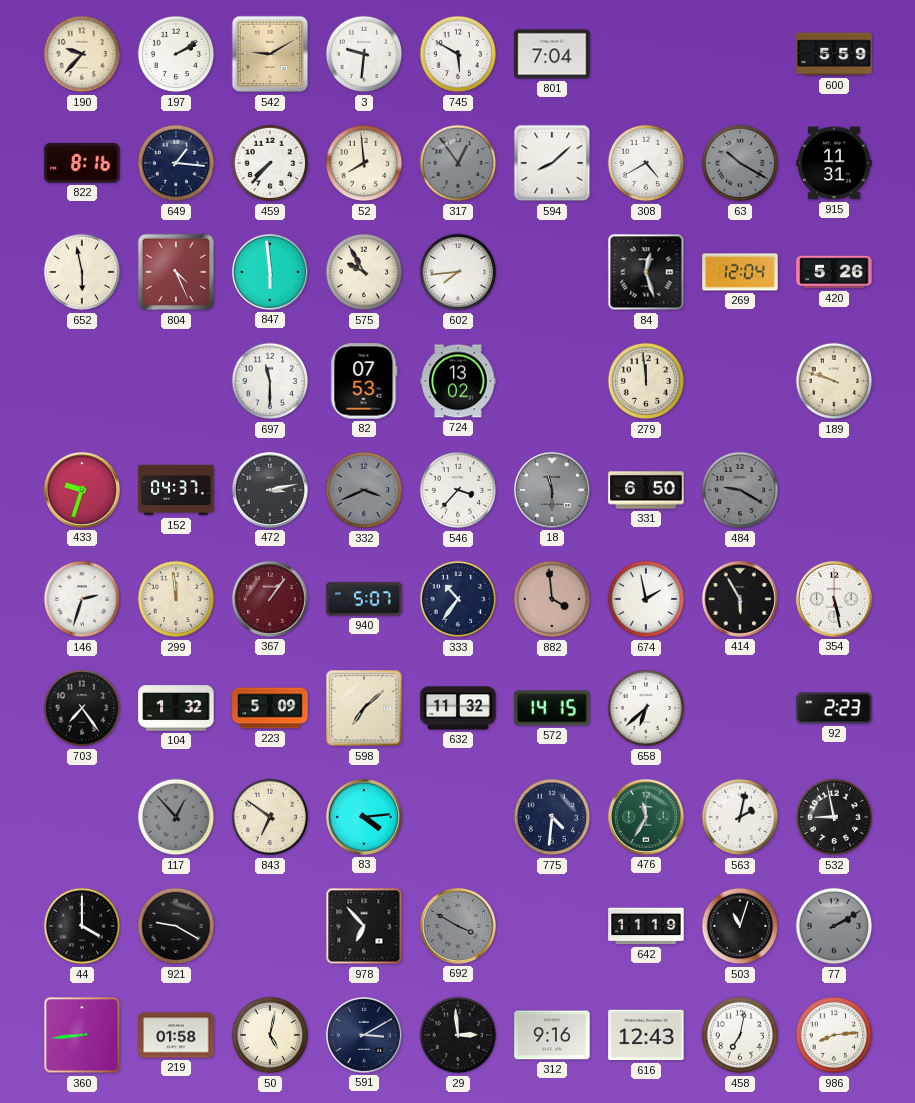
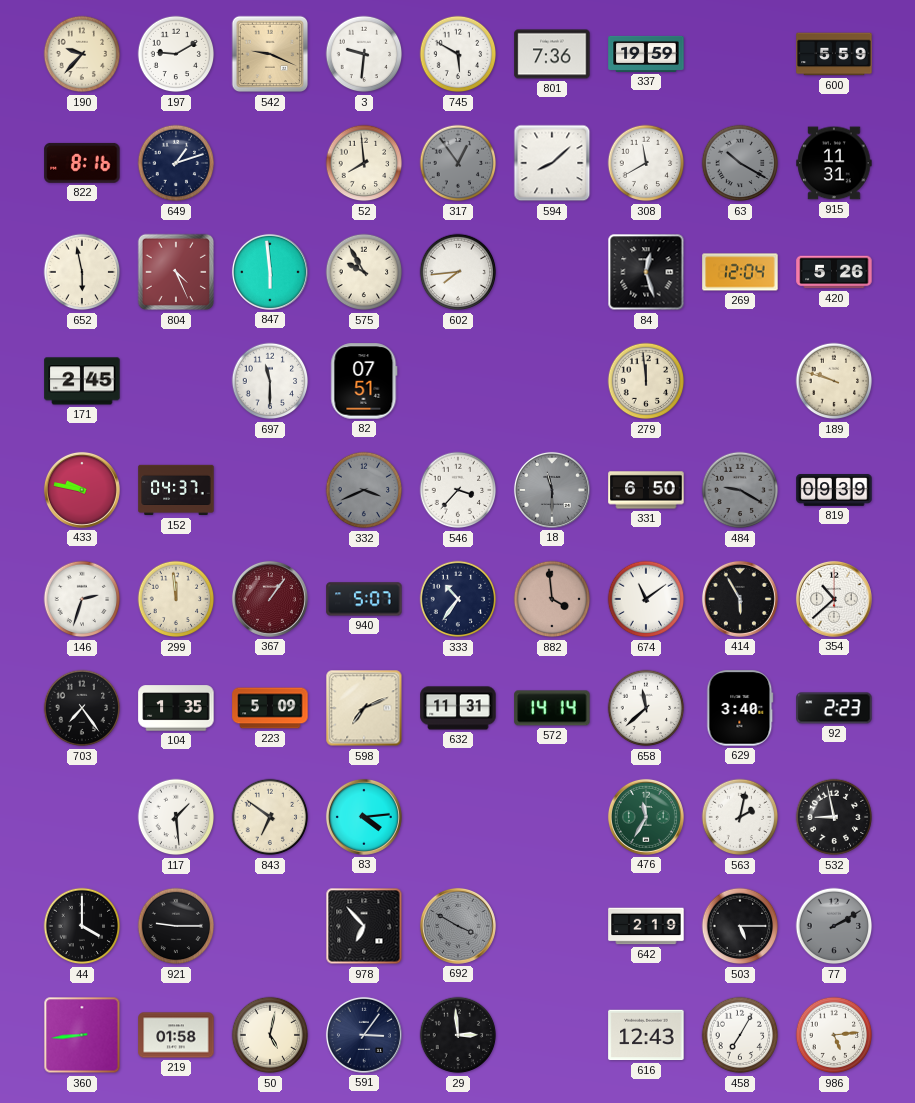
197: 2:10 -> 9:10
542: 9:10 -> 9:19
801: 7:04 -> 7:36
337: none -> 19:59
649: 1:16 -> 1:12
459: 7:37 -> none
308: 4:40 -> 11:40
171: none -> 2:45
82: 07:53 -> 07:51
724: 13:02 -> none
433: 9:33 -> 9:47
472: 3:13 -> none
819: none -> 09:39
674: 1:58 -> 11:09
354: 5:28 -> 10:38
104: 1:32 -> 1:35
598: 7:08 -> 7:11
632: 11:32 -> 11:31
572: 14:15 -> 14:14
658: 6:38 -> 11:38
629: none -> 3:40
117: 12:53 -> 1:29
117 dial: grey -> white
775: 4:31 -> none
921: 9:20 -> 9:15
642: 11:19 -> 2:19
503: 11:03 -> 5:15
591: 3:10 -> 3:06
312: 9:16 -> none
458: 7:02 -> 7:05
986: 8:14 -> 5:14
